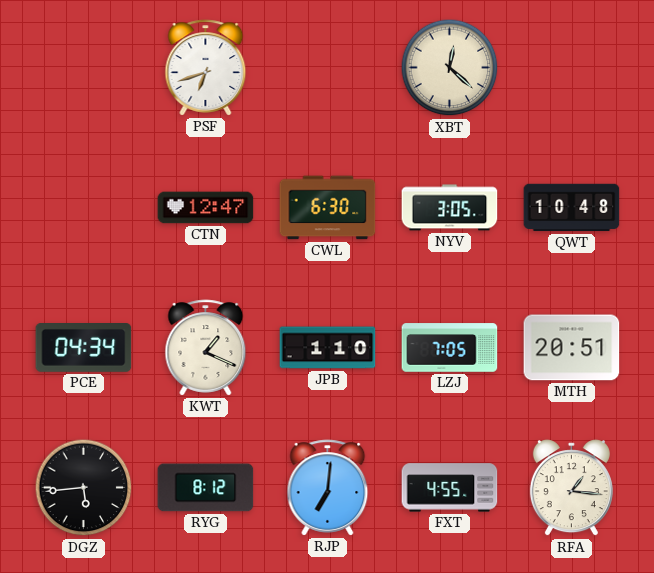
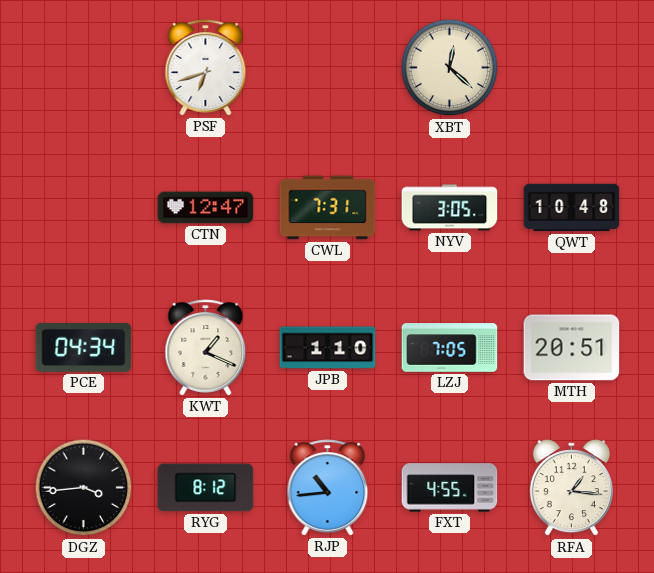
CWL: 6:30 -> 7:31
DGZ: 5:44 -> 3:44
RJP: 7:01 -> 10:44
